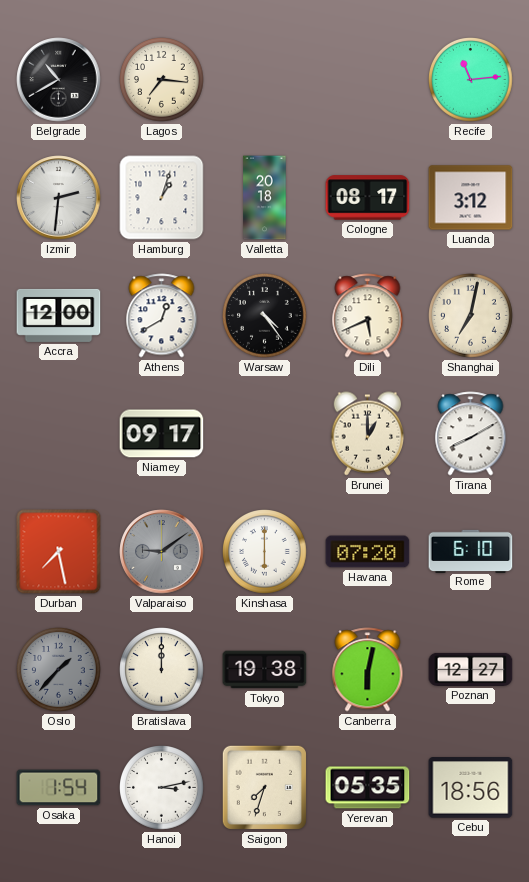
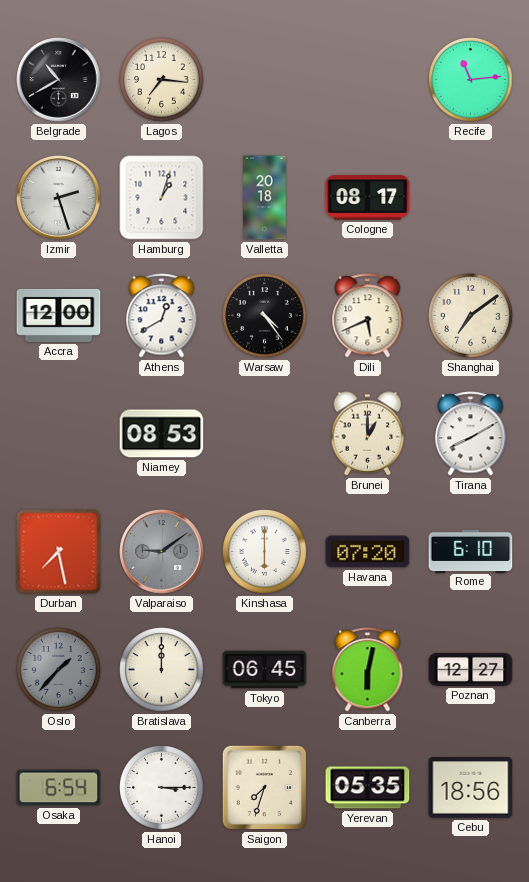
Izmir: 2:31 -> 2:27
Luanda: 3:12 -> none
Shanghai: 7:02 -> 7:09
Niamey: 09:17 -> 08:53
Tokyo: 19:38 -> 06:45
Osaka: 1:54 -> 6:54
Hanoi: 3:13 -> 3:15
